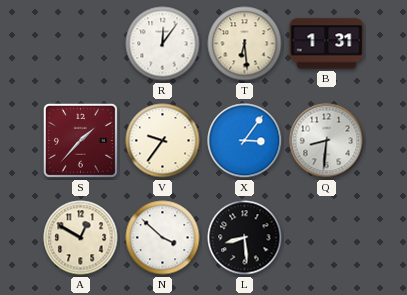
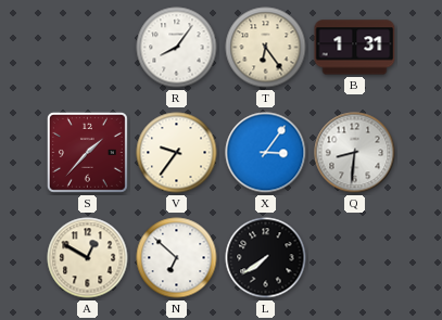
R: 12:06 -> 8:06
T: 6:29 -> 6:24
N: 3:52 -> 6:52
L: 8:29 -> 7:39
